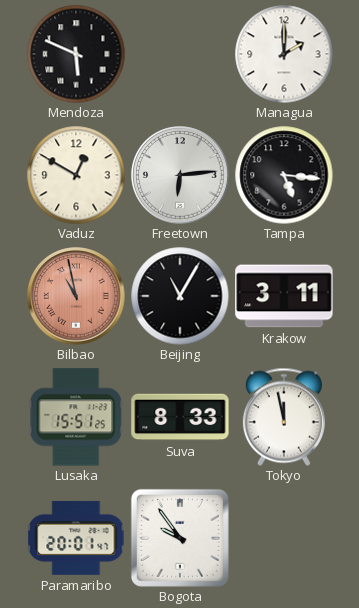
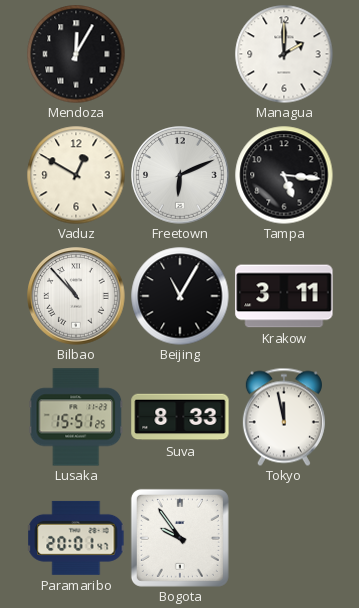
Mendoza: 5:49 -> 12:05
Freetown: 6:14 -> 6:11
Bilbao: 10:58 -> 10:53
Bilbao dial: salmon -> white
